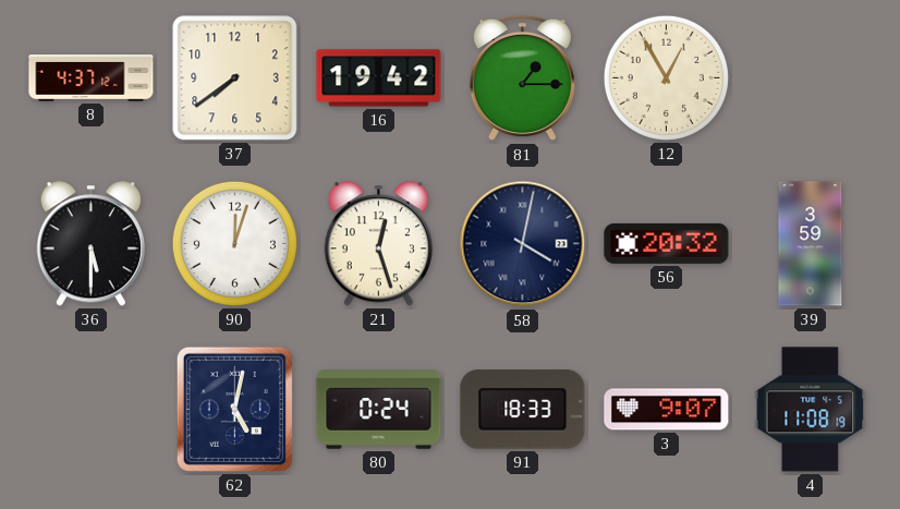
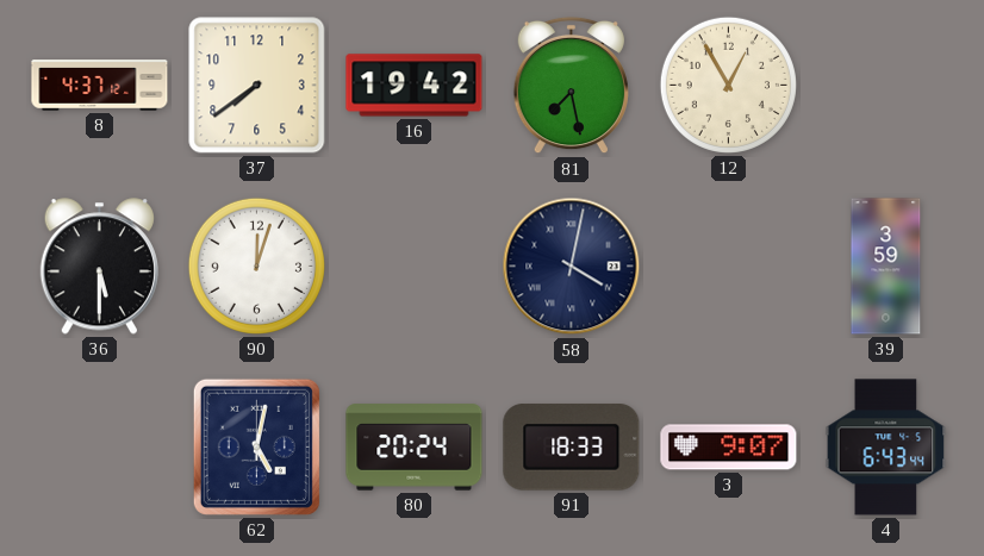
81: 1:15 -> 7:28
21: 12:27 -> none
56: 20:32 -> none
80: 0:24 -> 20:24
4: 11:08 -> 6:43
